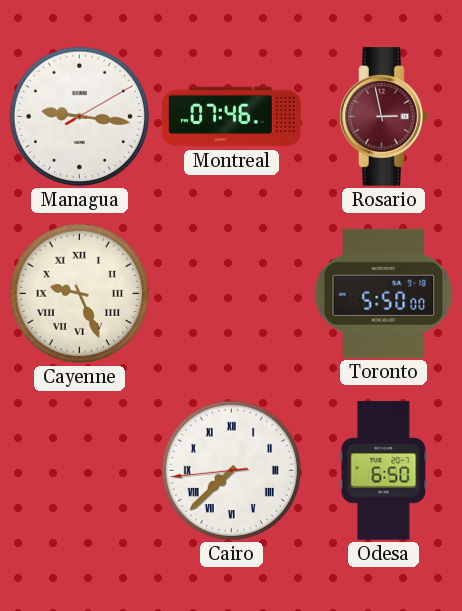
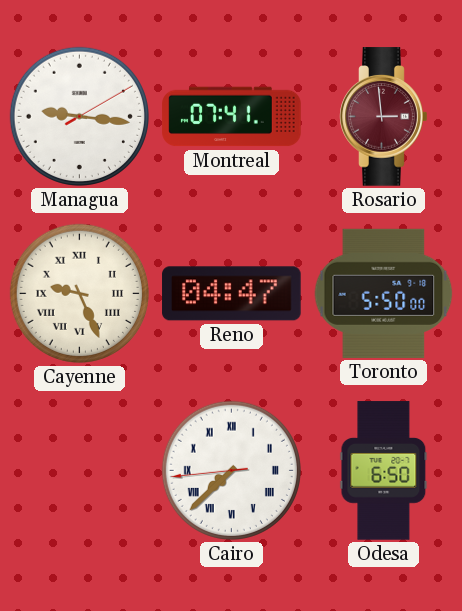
Montreal: 07:46 -> 07:41
Rosario: 2:58 -> 2:59
Reno: none -> 04:47
